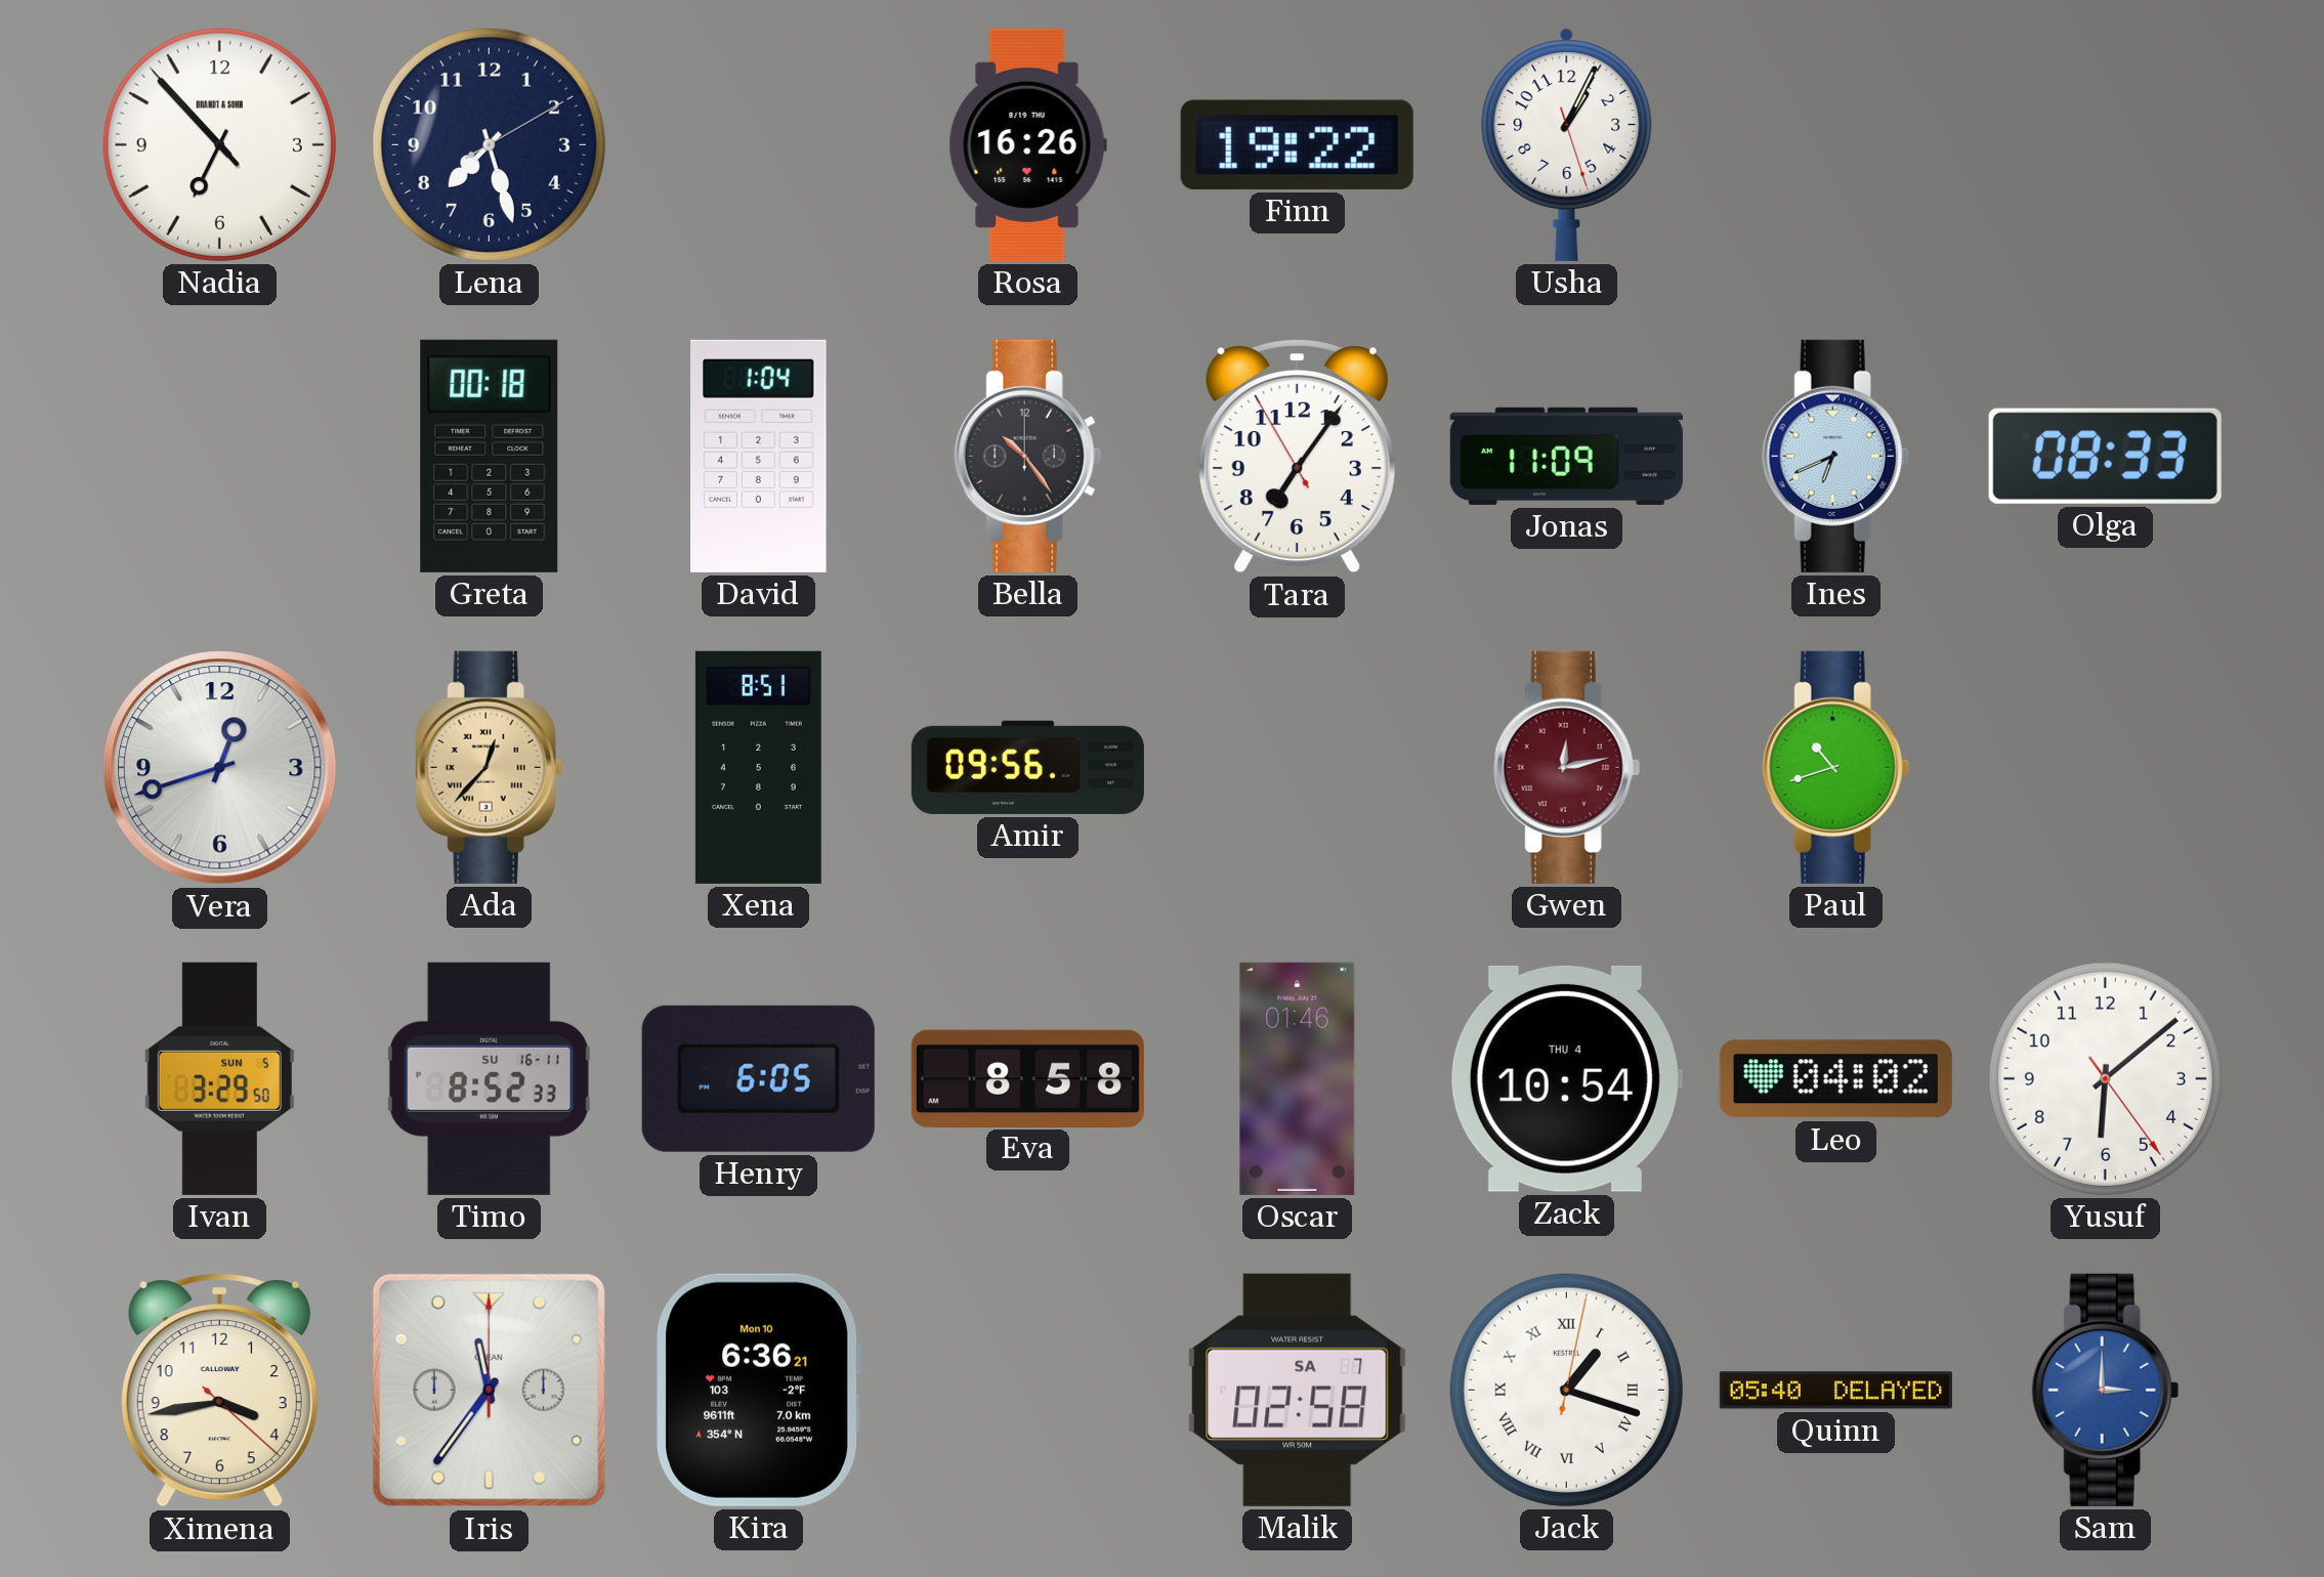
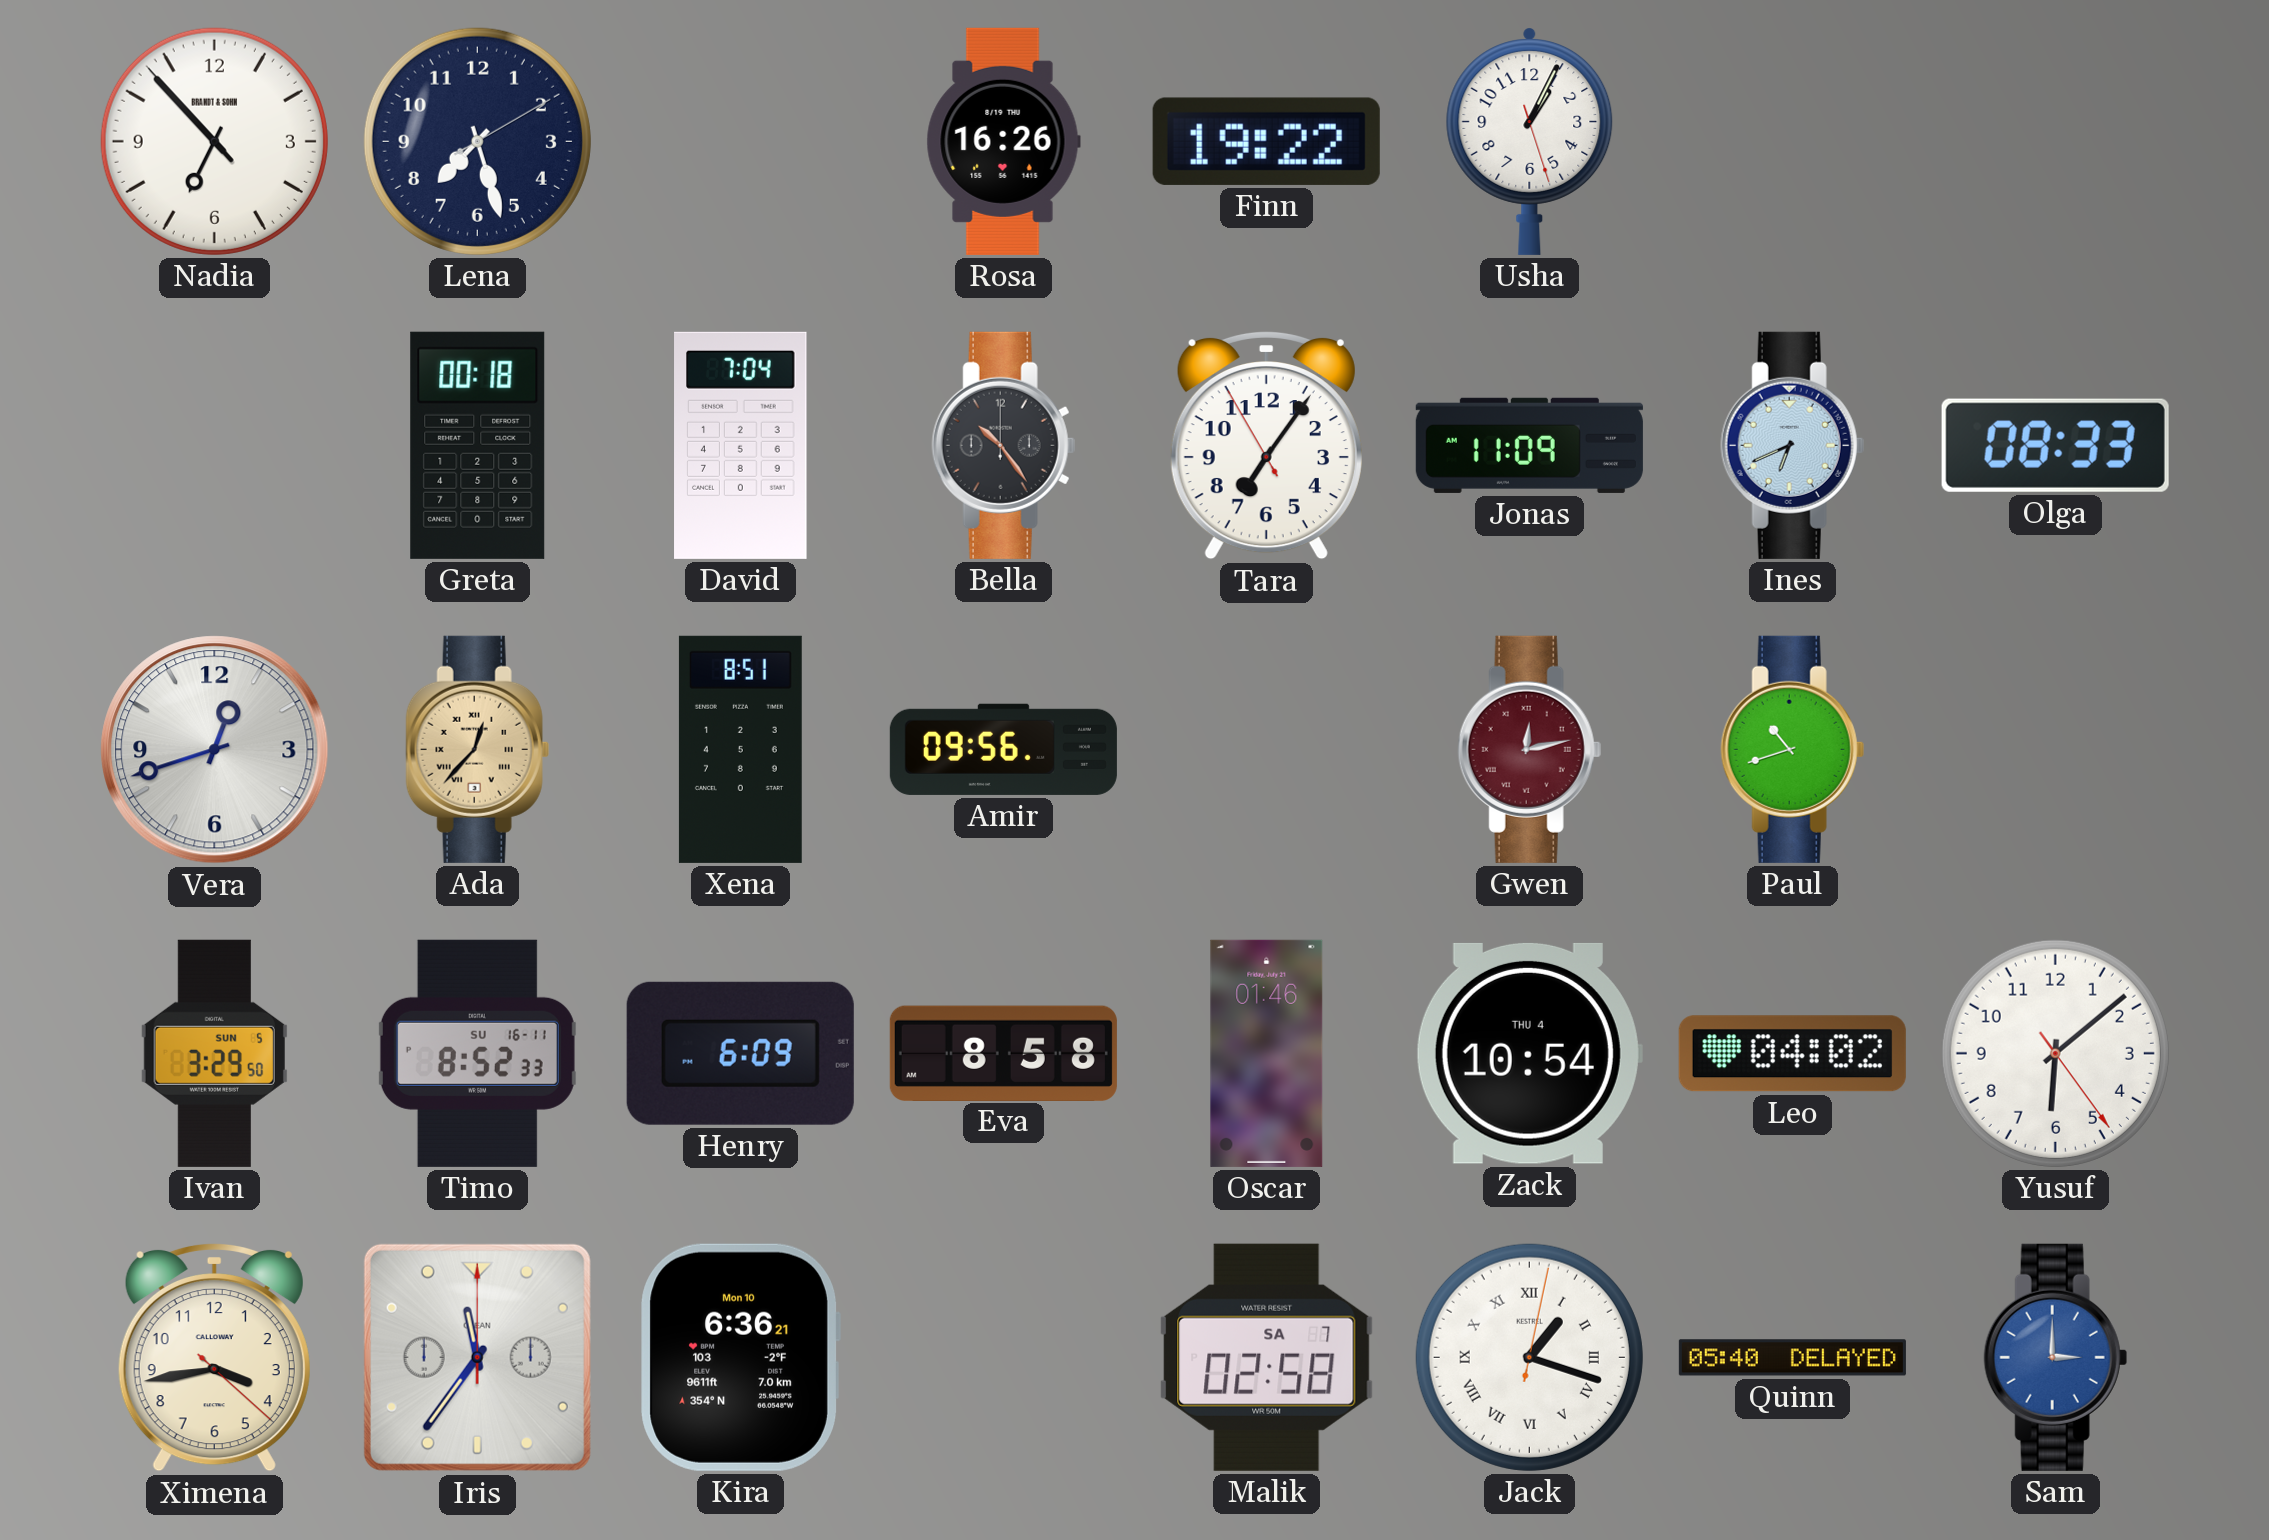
David: 1:04 -> 7:04
Henry: 6:05 -> 6:09
